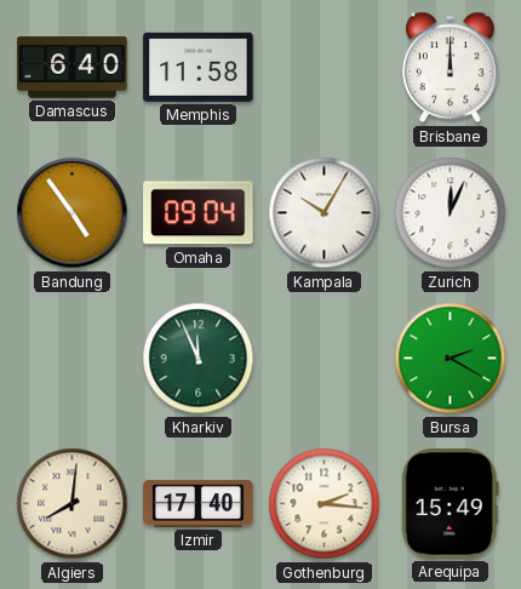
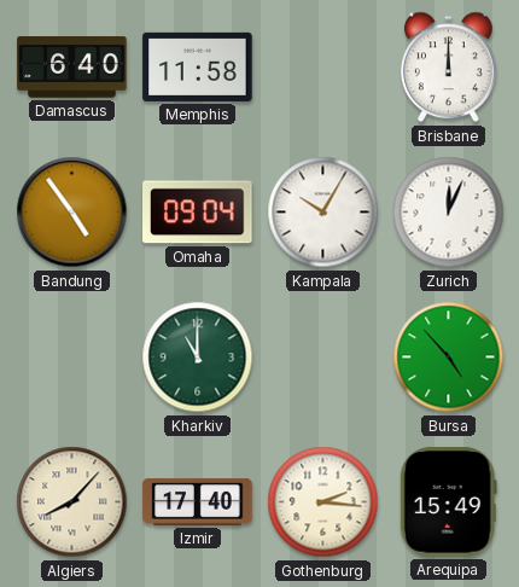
Kharkiv: 11:56 -> 11:00
Bursa: 2:20 -> 4:53
Algiers: 8:01 -> 8:07
